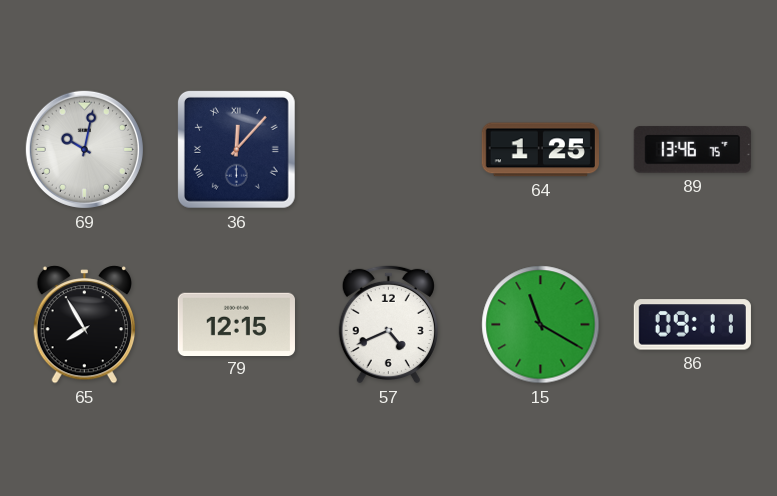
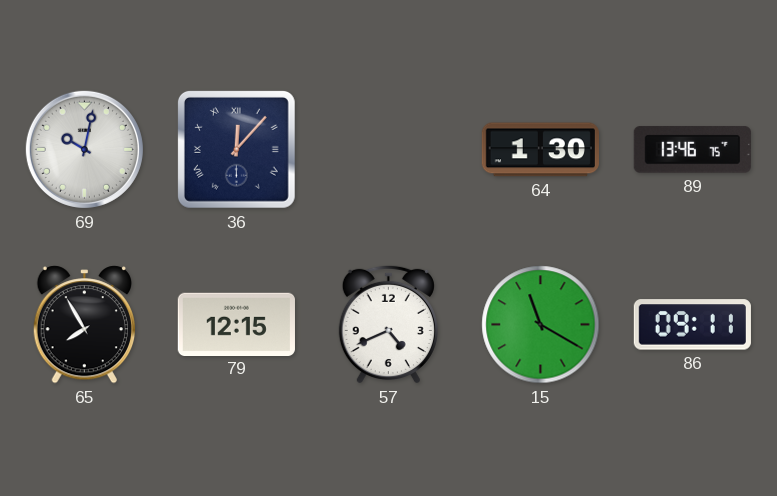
64: 1:25 -> 1:30
